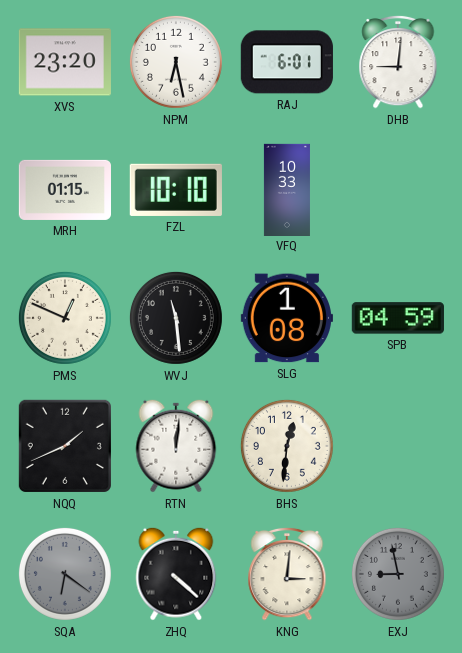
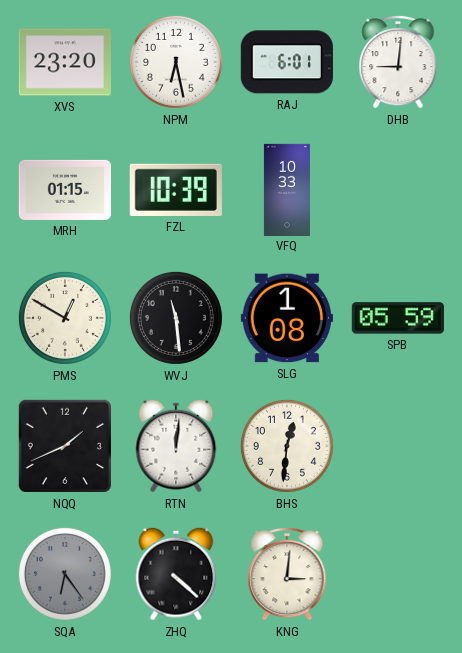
FZL: 10:10 -> 10:39
PMS: 12:49 -> 12:50
SPB: 04:59 -> 05:59
SQA: 6:21 -> 6:24
EXJ: 8:58 -> none
